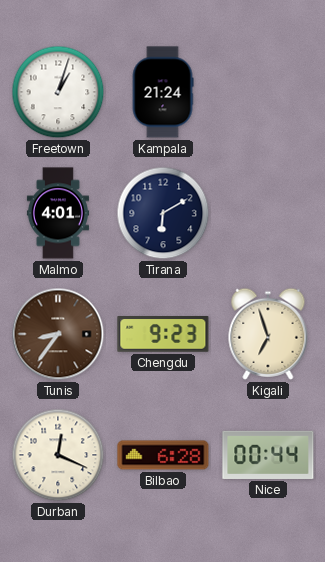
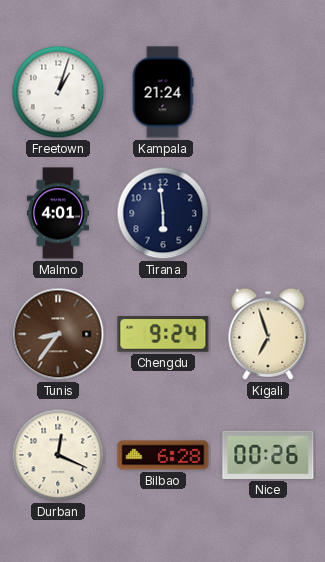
Tirana: 6:10 -> 5:59
Chengdu: 9:23 -> 9:24
Nice: 00:44 -> 00:26
